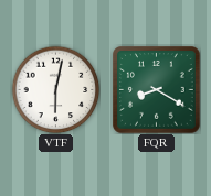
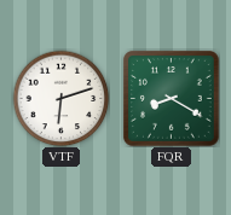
VTF: 6:02 -> 6:12
